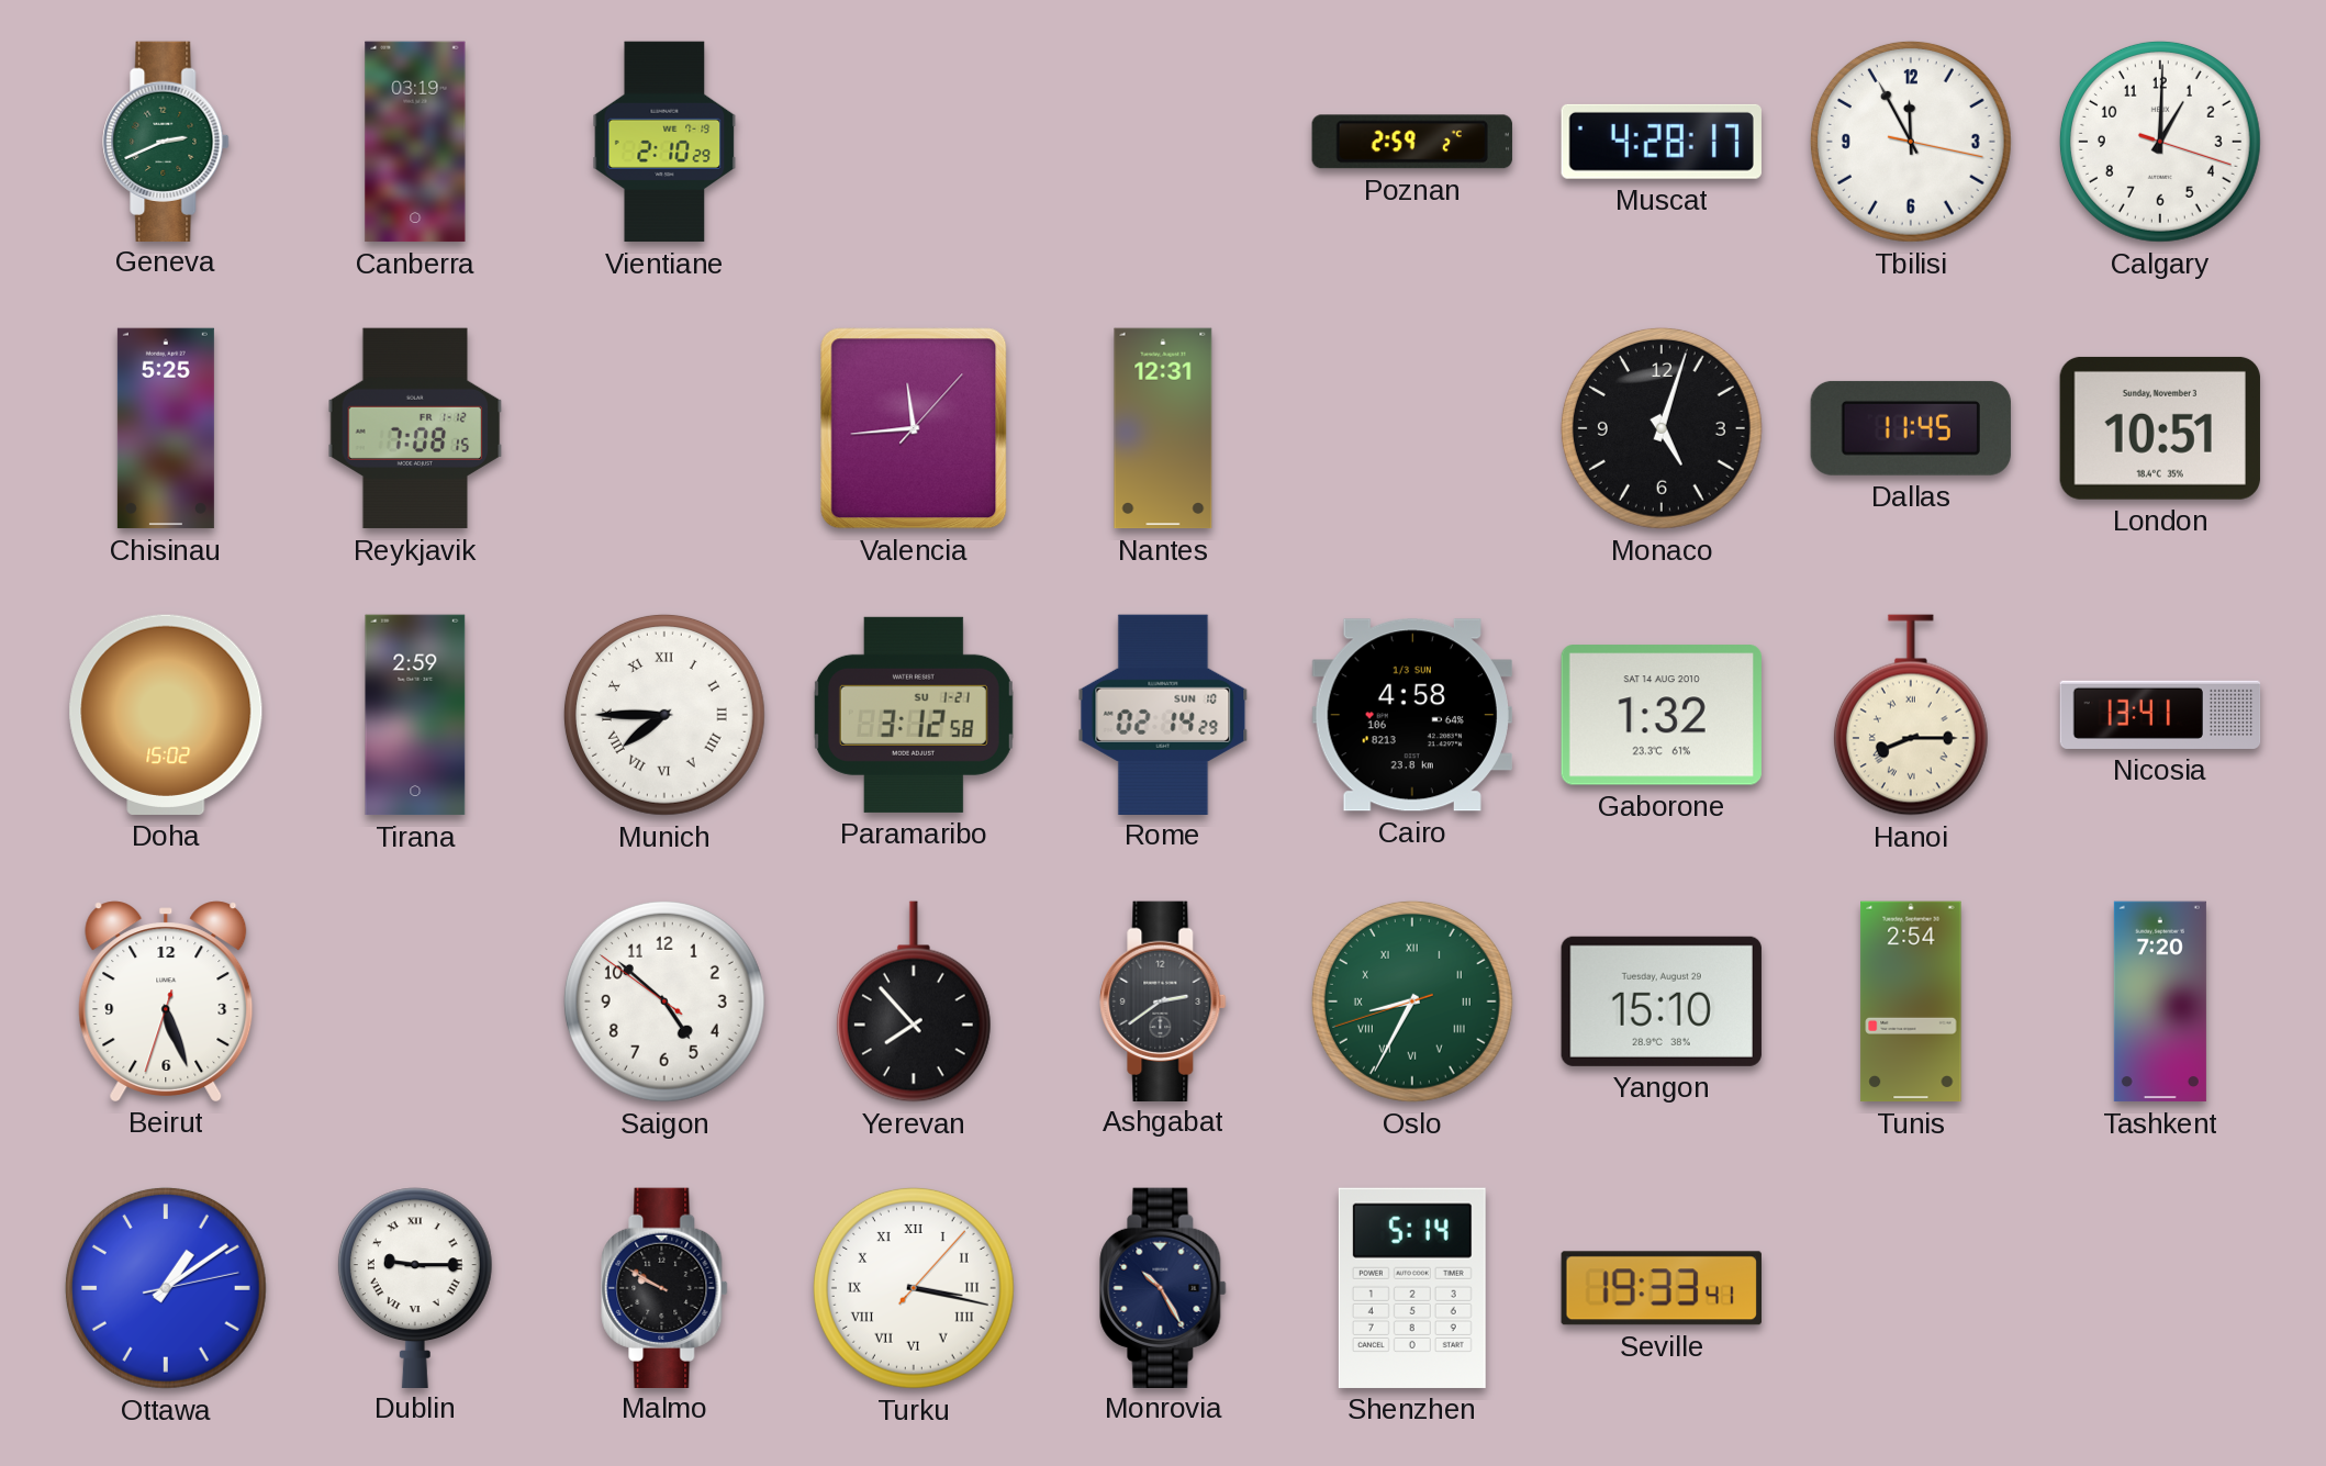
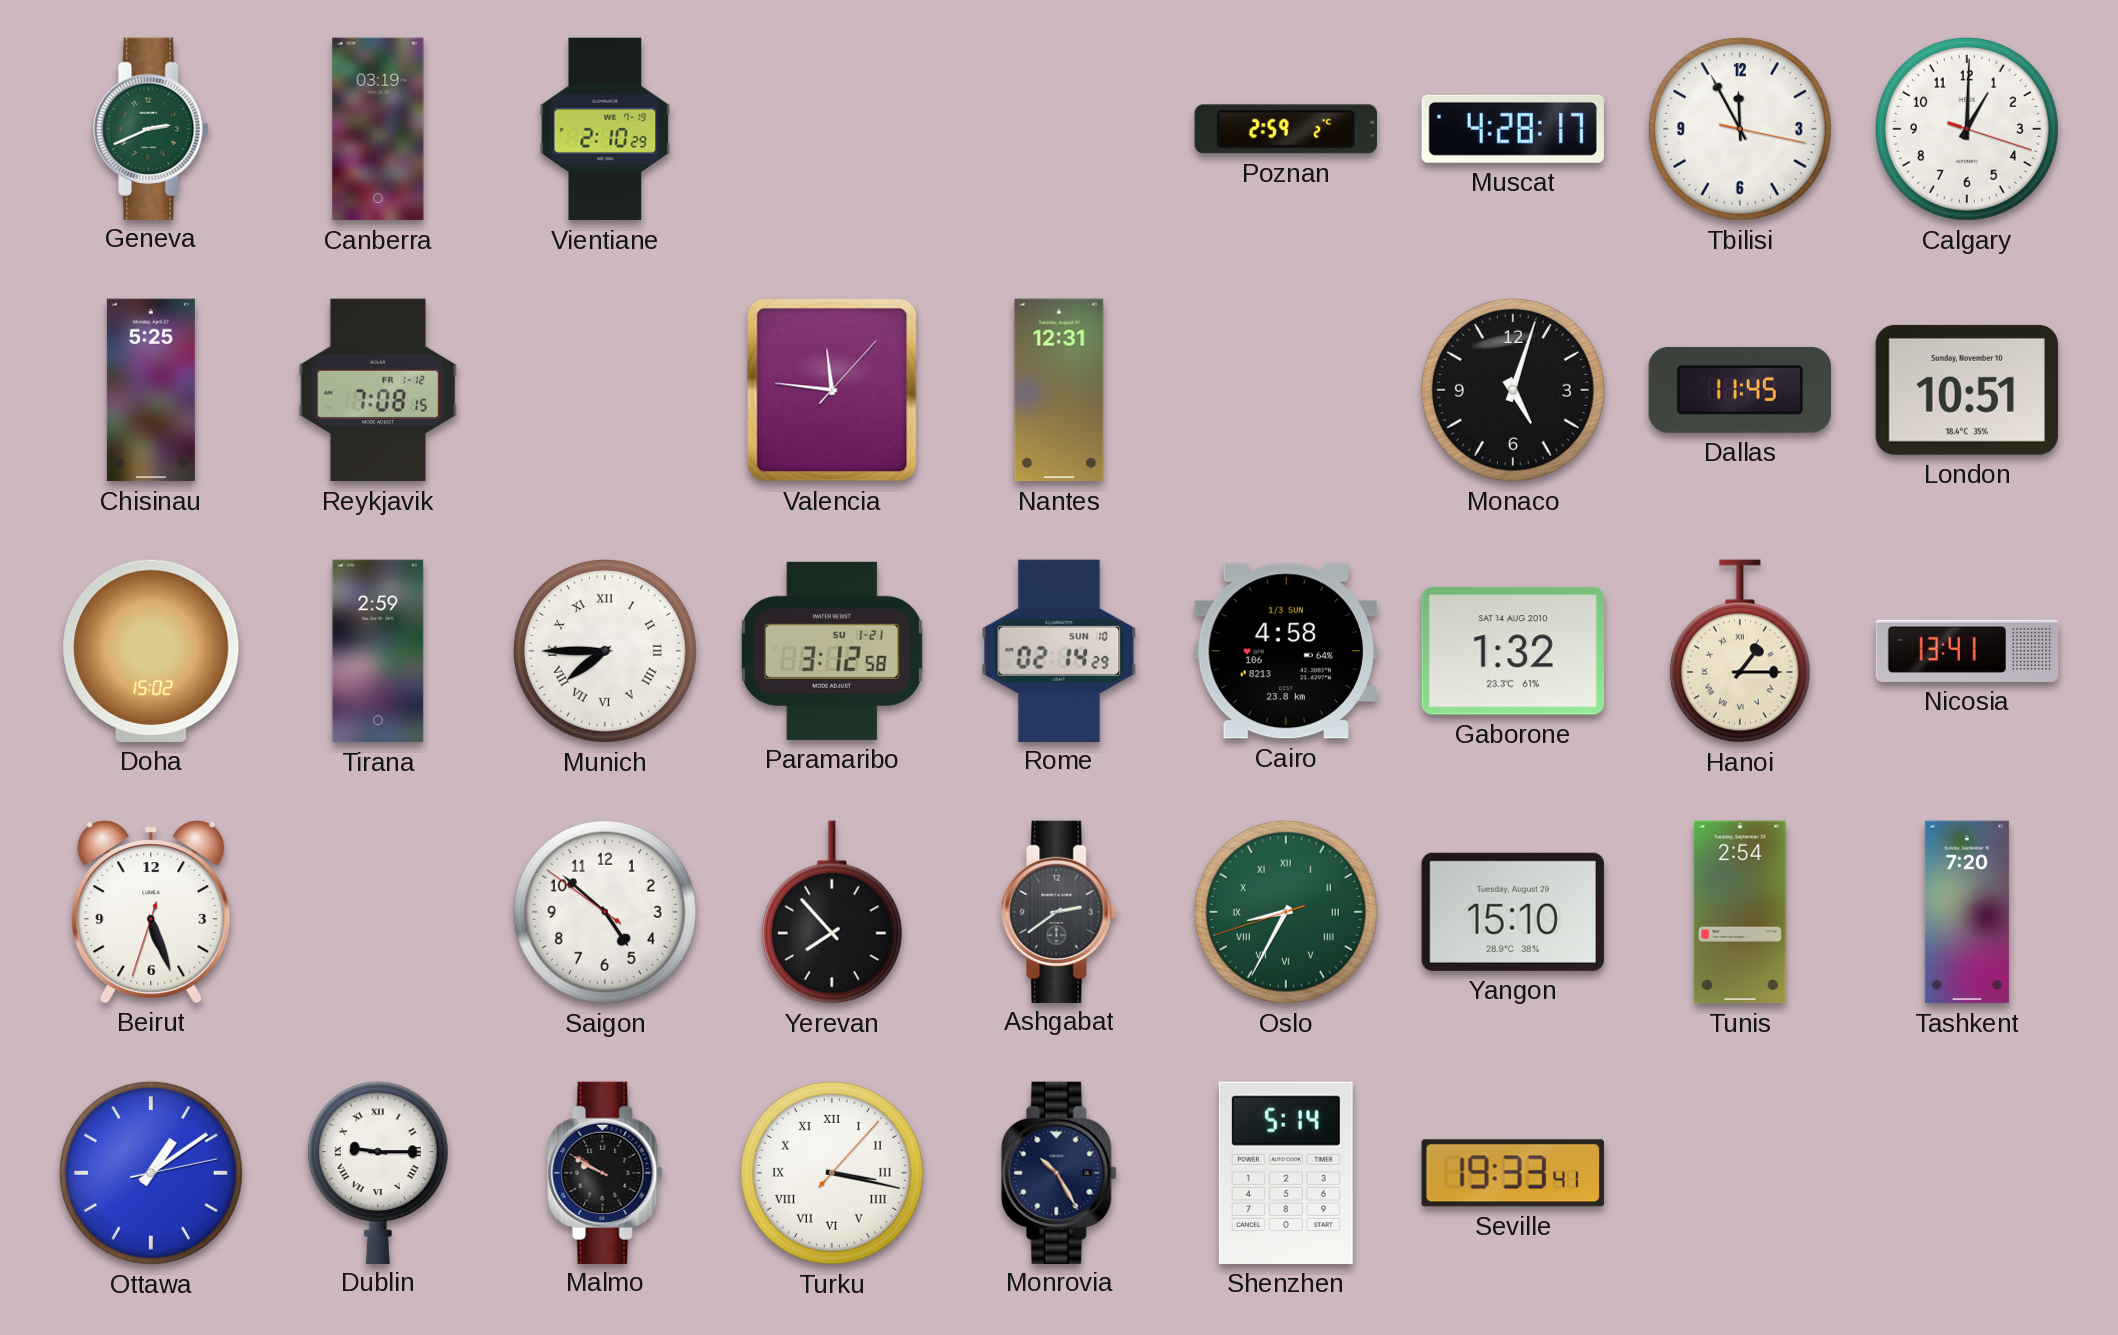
Valencia: 11:44 -> 11:46
London date: Sunday, November 3 -> Sunday, November 10
Hanoi: 8:15 -> 1:15
